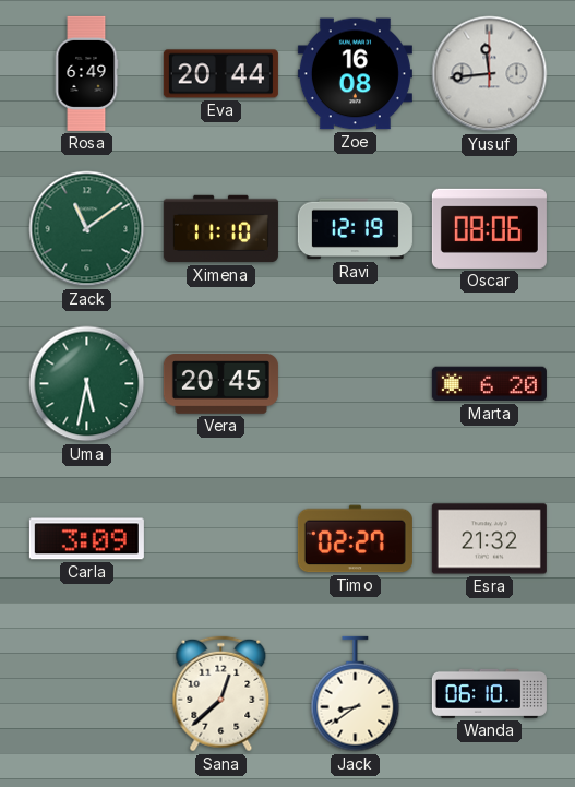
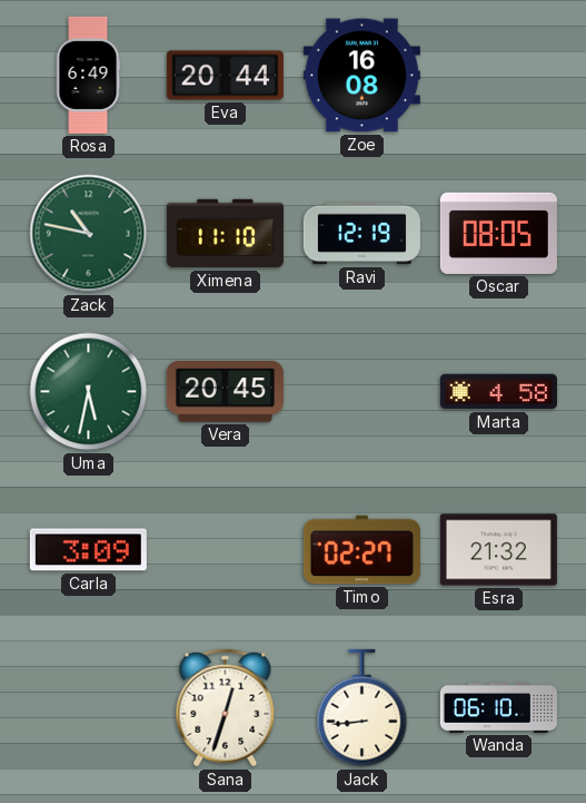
Yusuf: 11:44 -> none
Zack: 11:09 -> 10:47
Oscar: 08:06 -> 08:05
Marta: 6:20 -> 4:58
Sana: 12:38 -> 12:33
Jack: 8:39 -> 8:44
